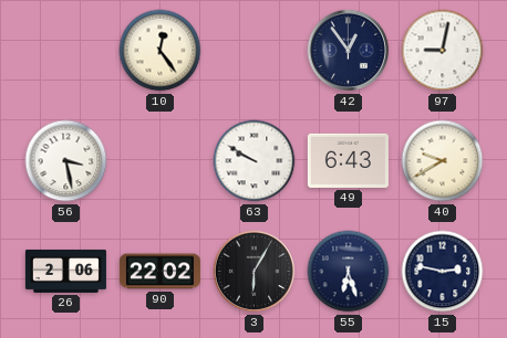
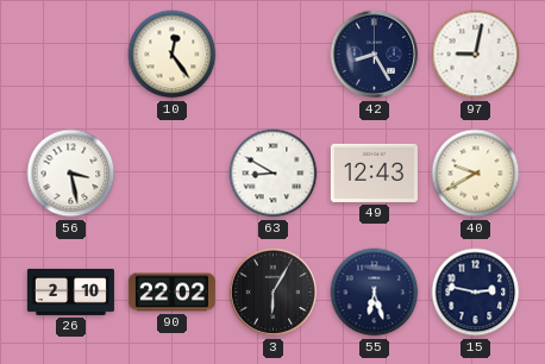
42: 12:54 -> 8:25
63: 9:50 -> 8:50
49: 6:43 -> 12:43
26: 2:06 -> 2:10
